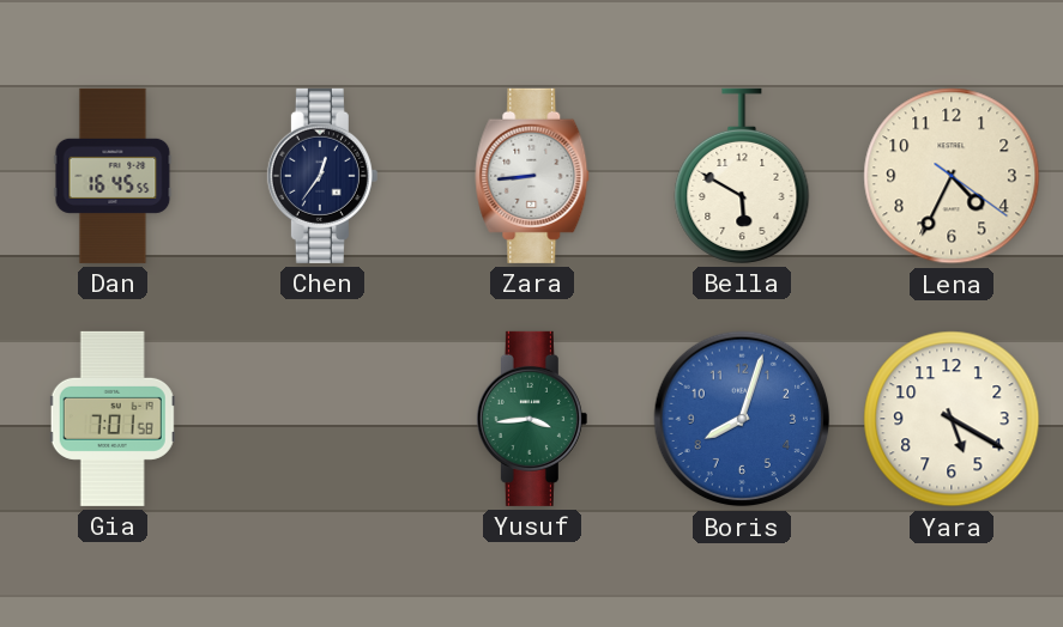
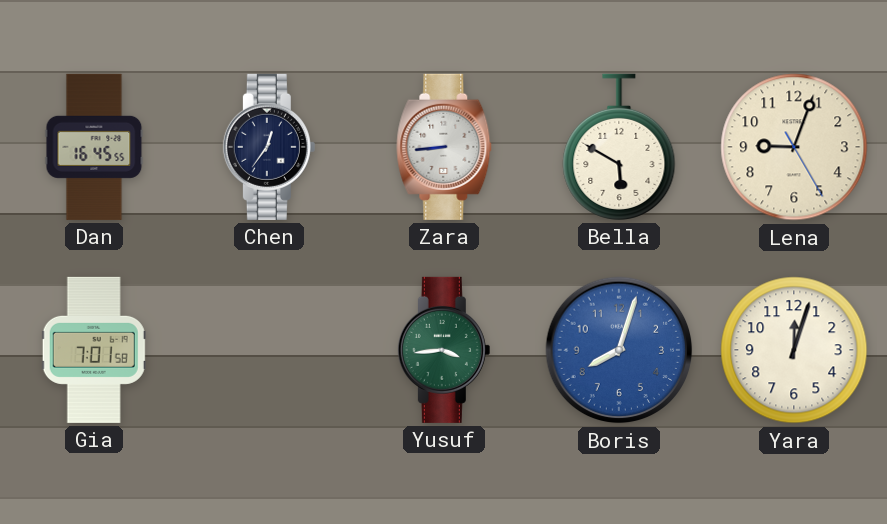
Lena: 4:34 -> 9:03
Yara: 5:20 -> 12:03
